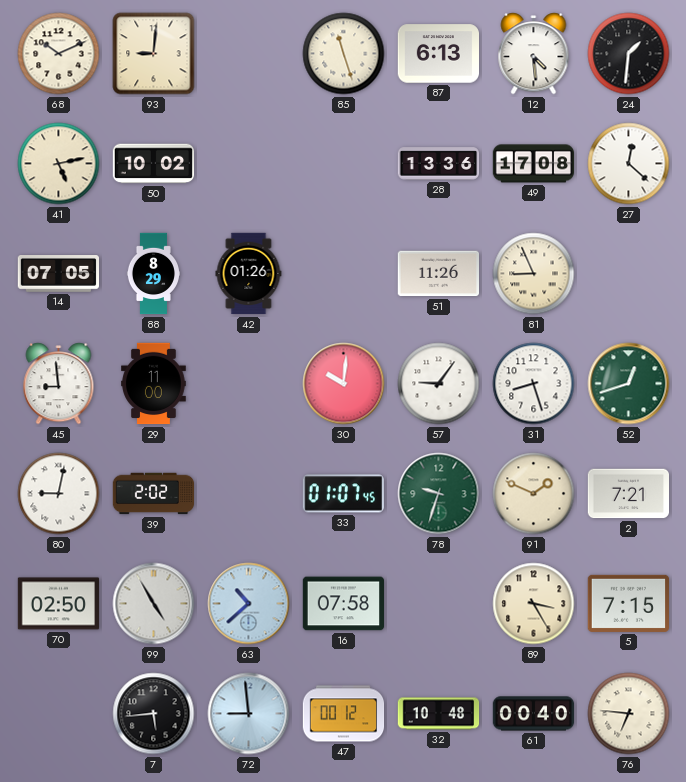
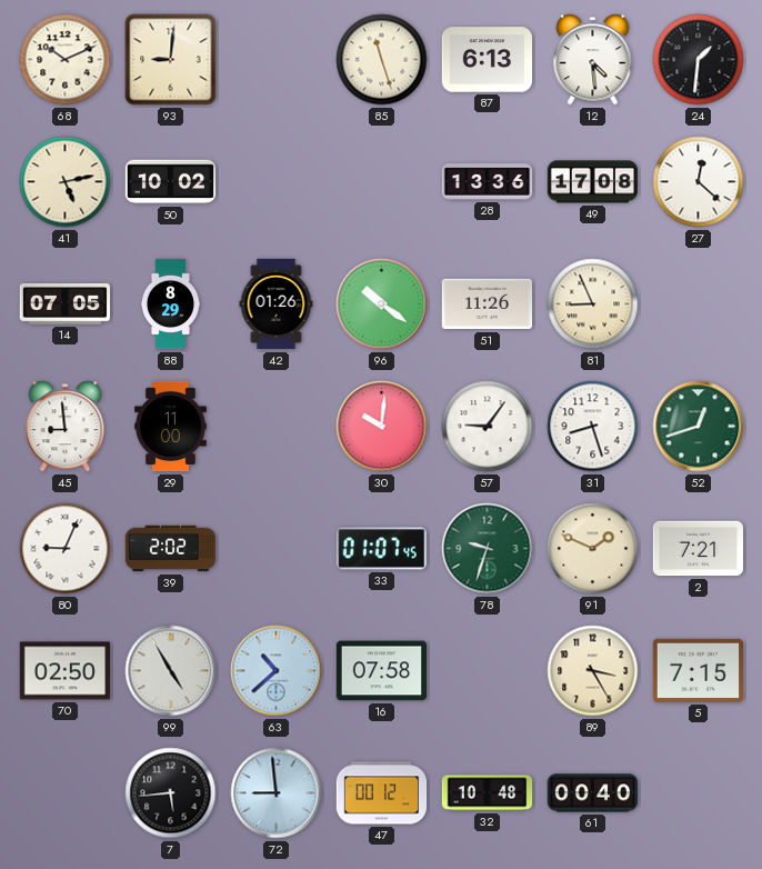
96: none -> 10:21
80: 9:02 -> 9:04
76: 6:46 -> none
